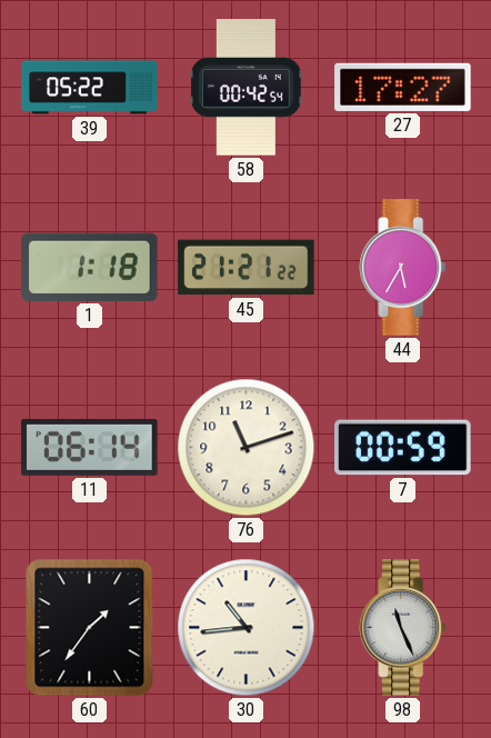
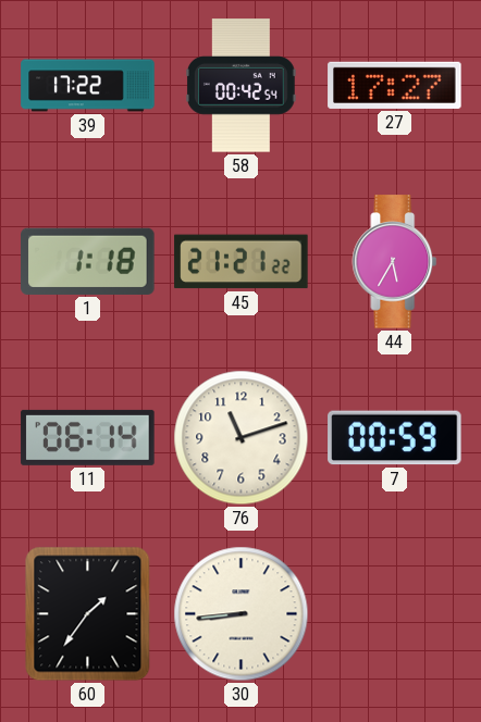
39: 05:22 -> 17:22
30: 10:44 -> 8:44
98: 11:26 -> none
